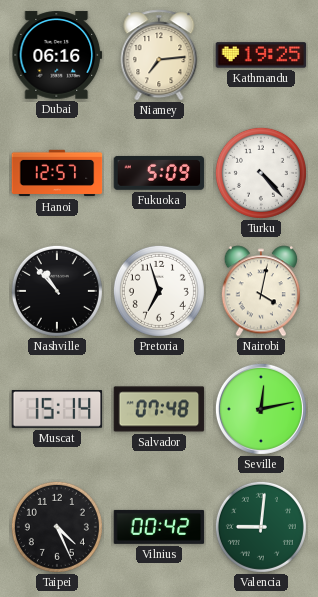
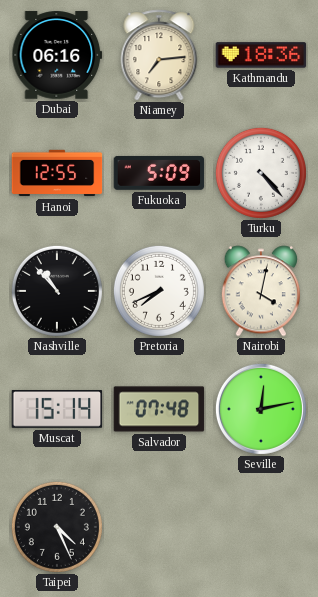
Kathmandu: 19:25 -> 18:36
Hanoi: 12:57 -> 12:55
Pretoria: 6:57 -> 7:41
Vilnius: 00:42 -> none
Valencia: 9:01 -> none
